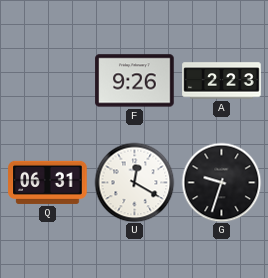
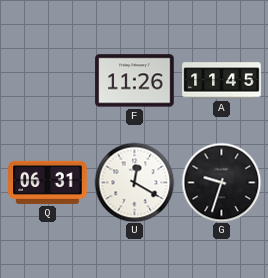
F: 9:26 -> 11:26
A: 2:23 -> 11:45
